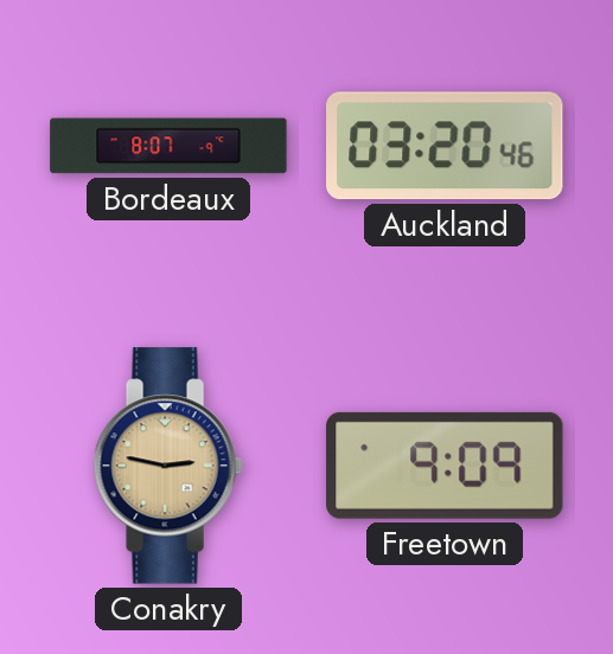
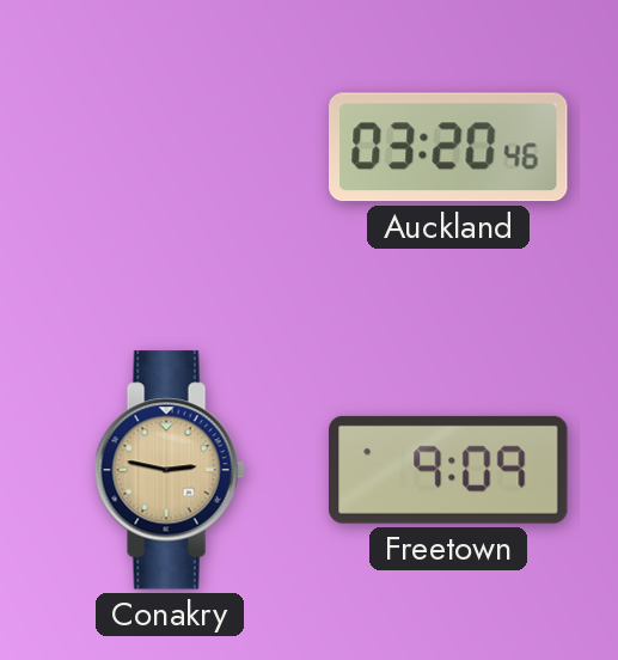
Bordeaux: 8:07 -> none
